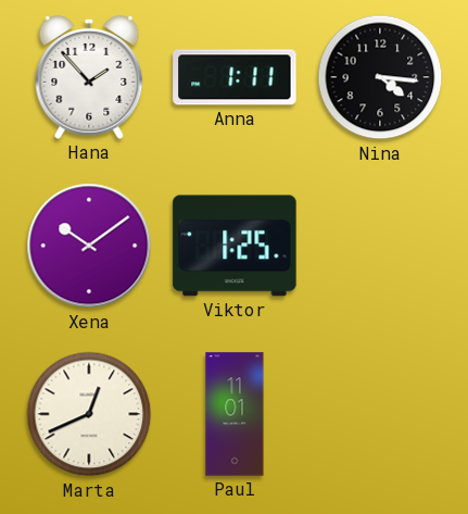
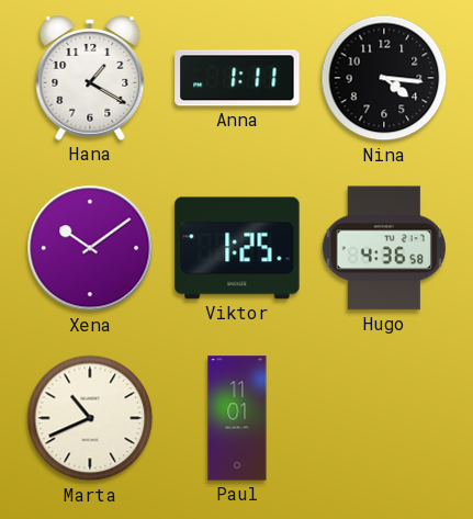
Hana: 1:53 -> 1:20
Hugo: none -> 4:36
Marta: 12:41 -> 10:41
